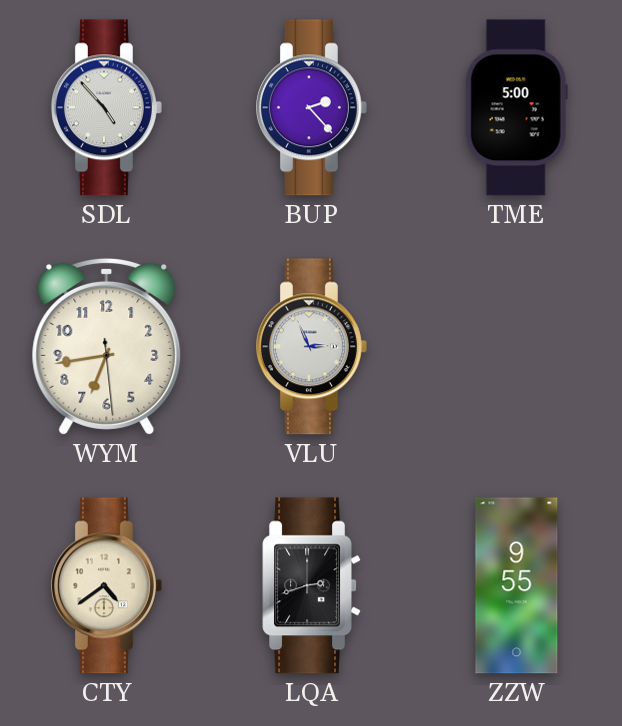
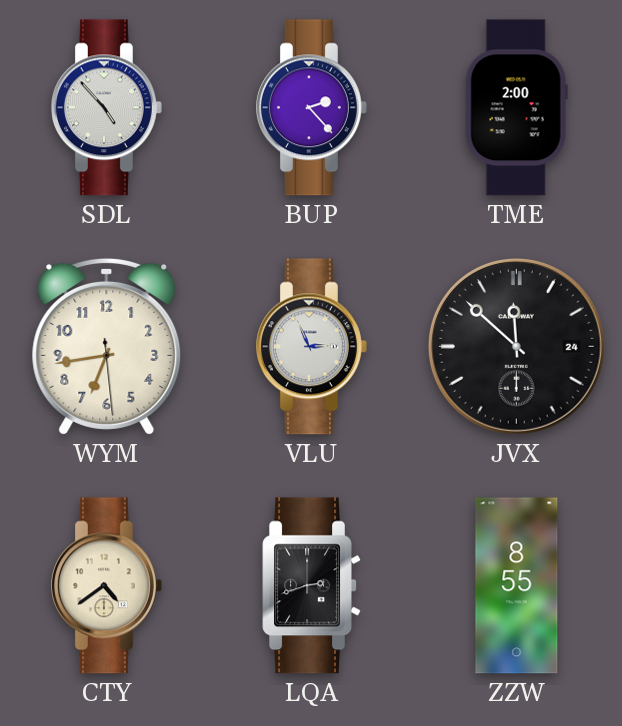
TME: 5:00 -> 2:00
JVX: none -> 11:52
ZZW: 9:55 -> 8:55
